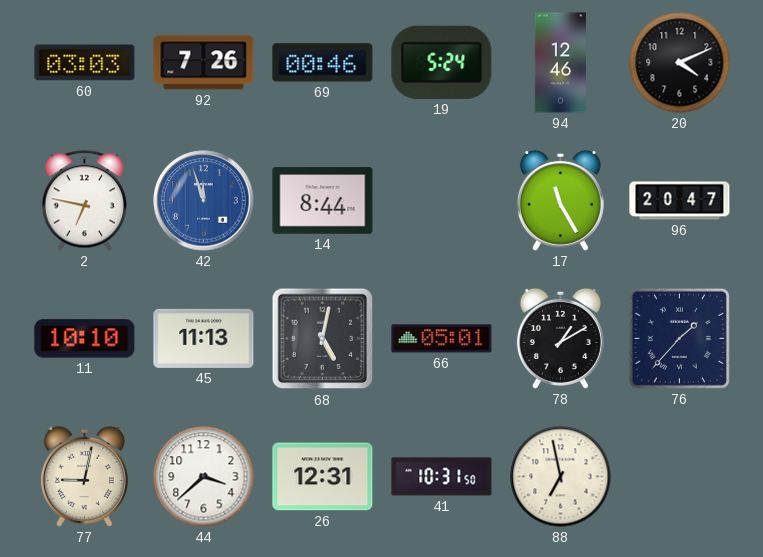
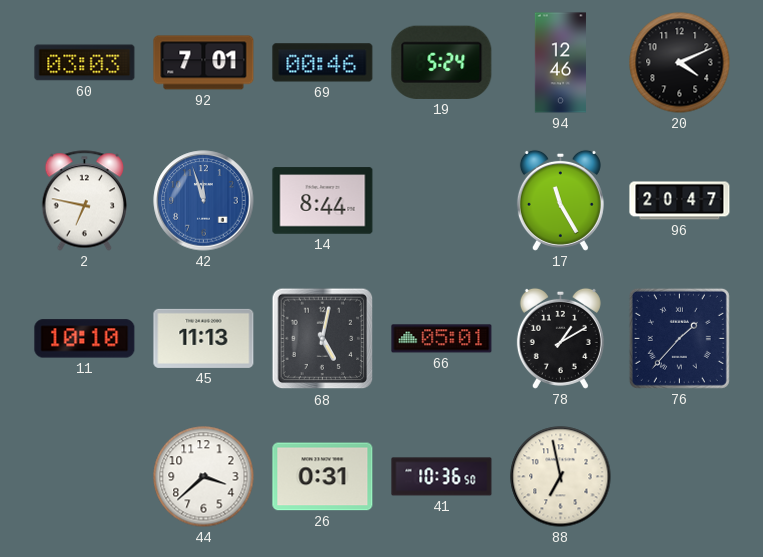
92: 7:26 -> 7:01
77: 9:02 -> none
26: 12:31 -> 0:31
41: 10:31 -> 10:36
